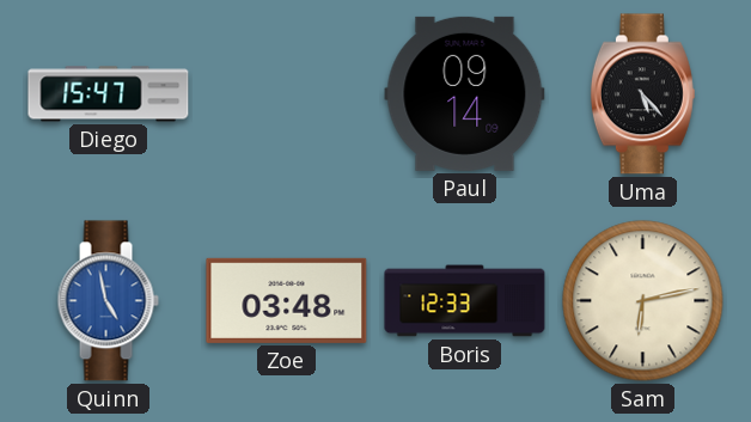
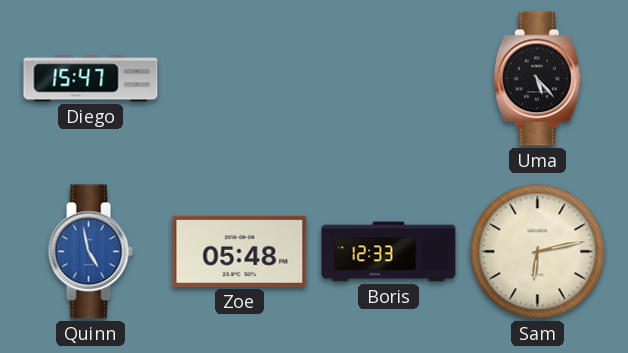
Paul: 09:14 -> none
Zoe: 03:48 -> 05:48
